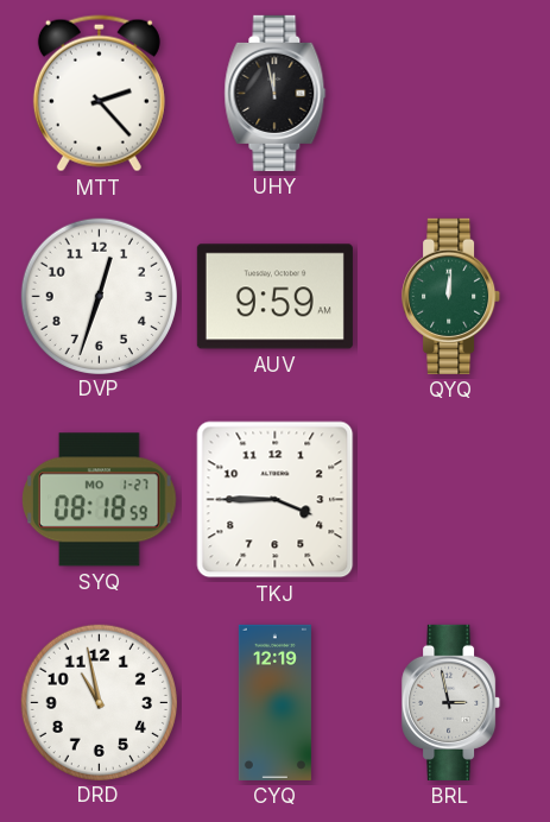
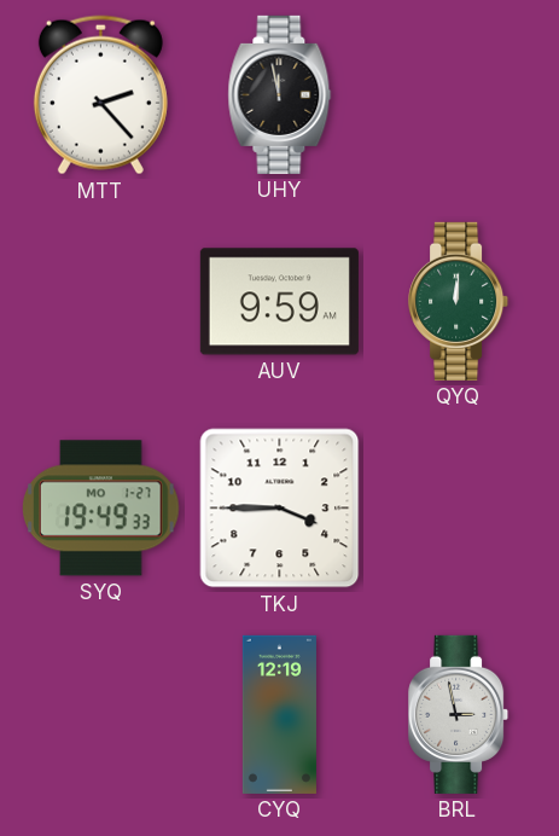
DVP: 12:33 -> none
SYQ: 08:18 -> 19:49
DRD: 10:58 -> none
